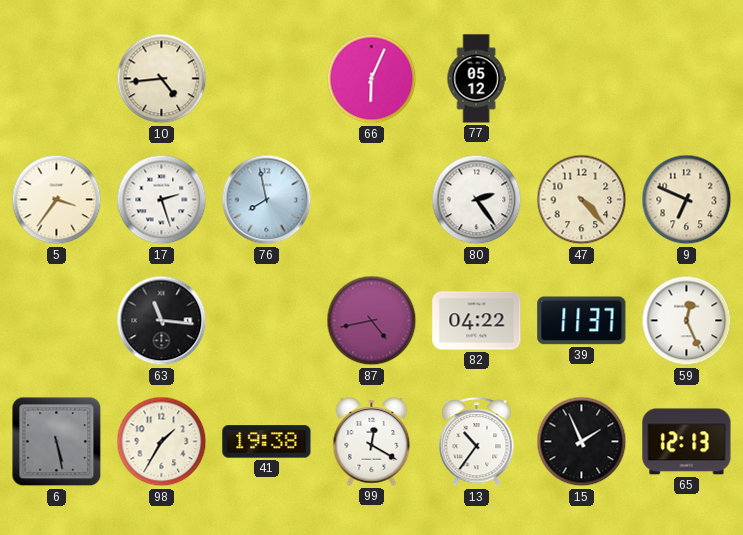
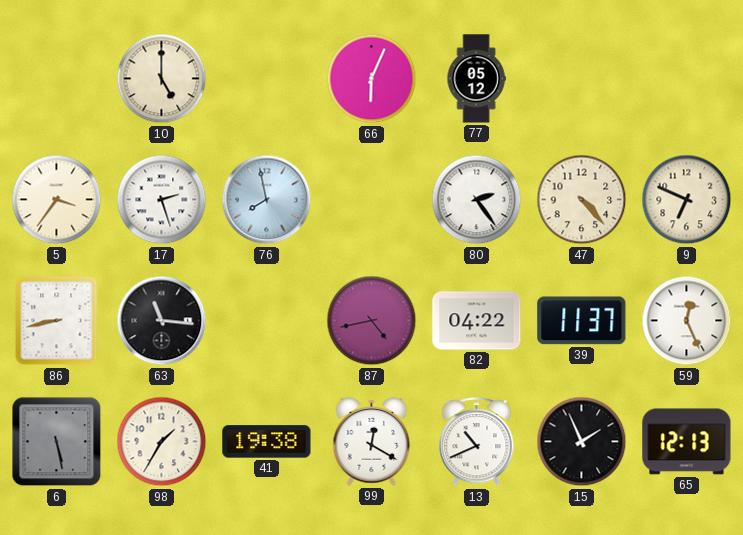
10: 4:44 -> 5:00
86: none -> 8:43
13: 10:36 -> 10:41
